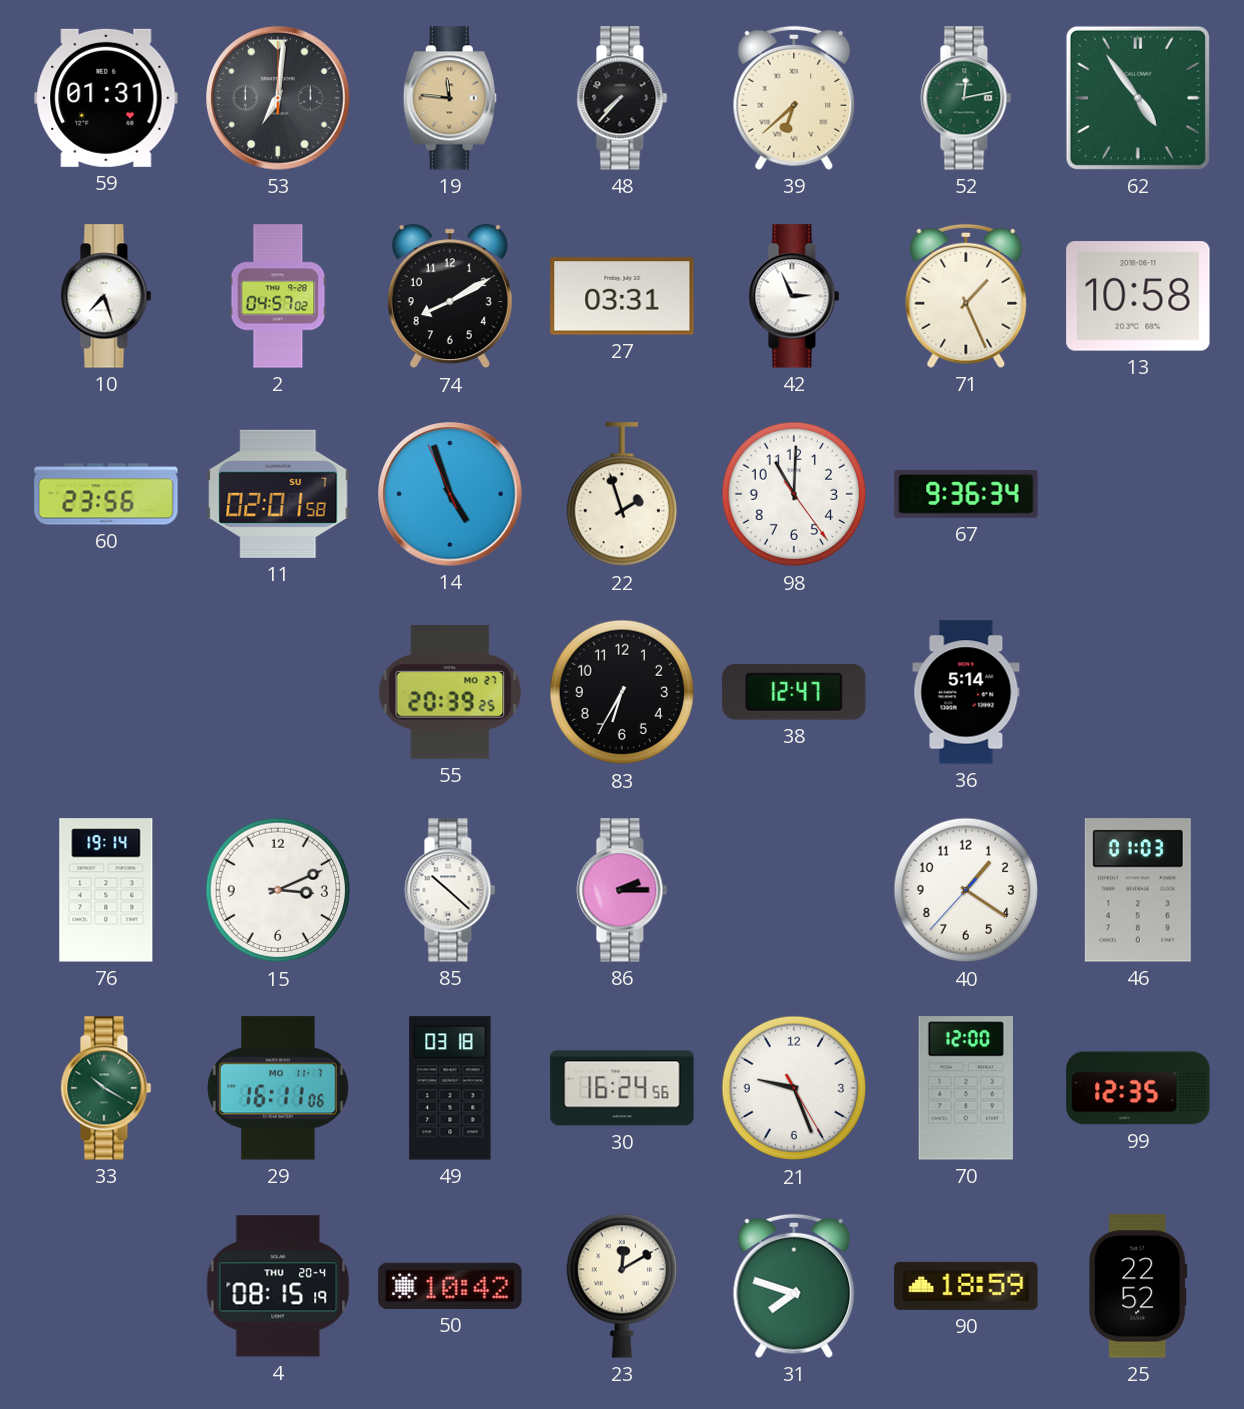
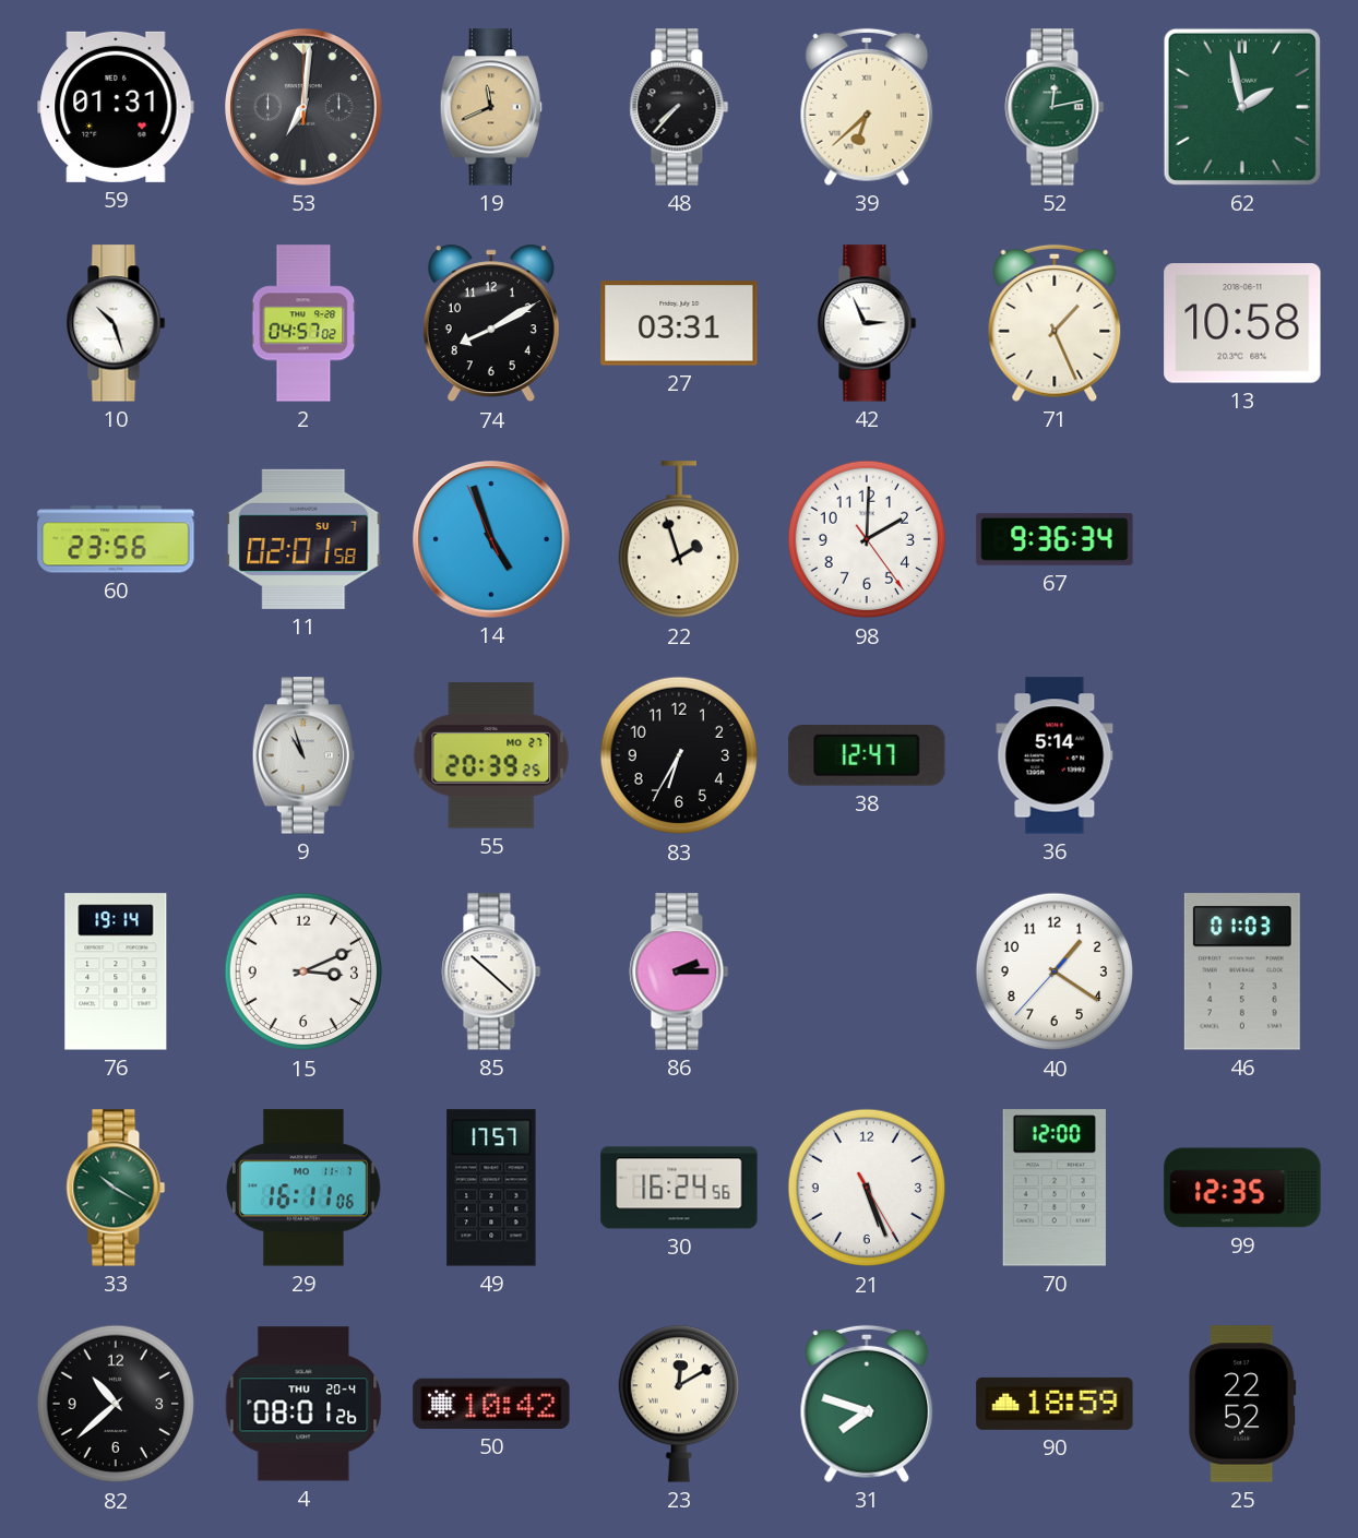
19: 11:46 -> 11:41
62: 4:54 -> 1:58
10: 7:27 -> 10:27
98: 11:00 -> 2:00
9: none -> 10:57
49: 03:18 -> 17:57
21: 9:26 -> 5:26
82: none -> 10:38
4: 08:15 -> 08:01
